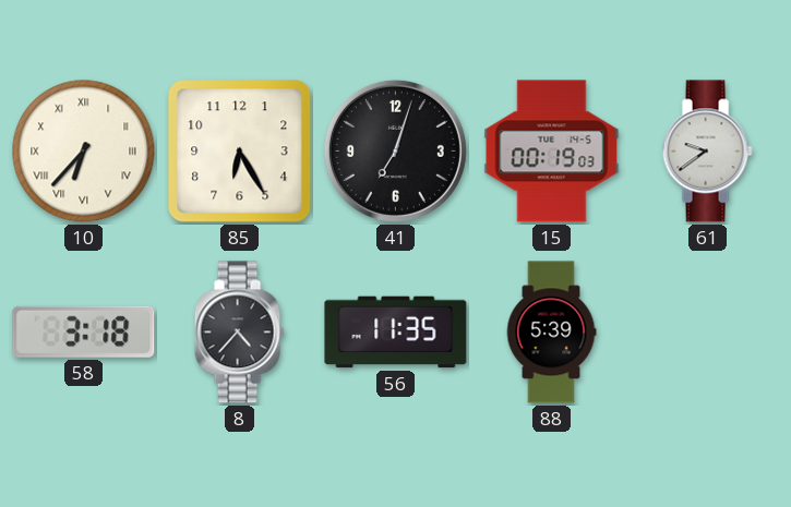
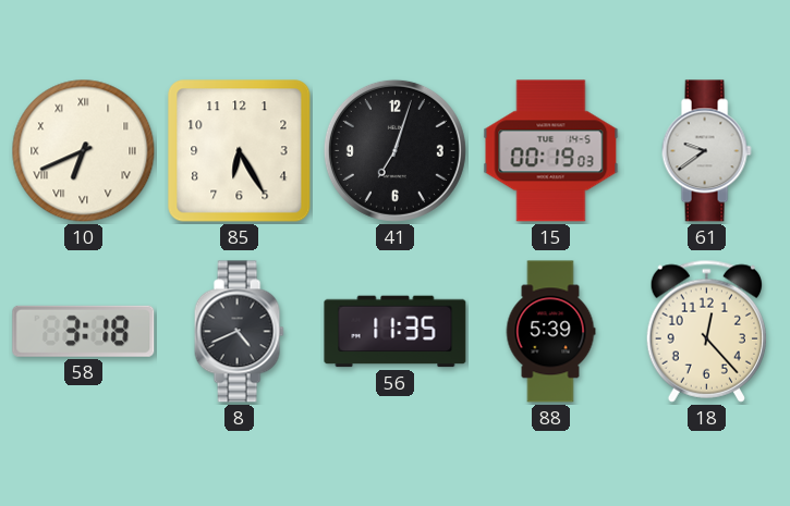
10: 6:37 -> 6:41
8: 4:37 -> 4:41
18: none -> 12:23
